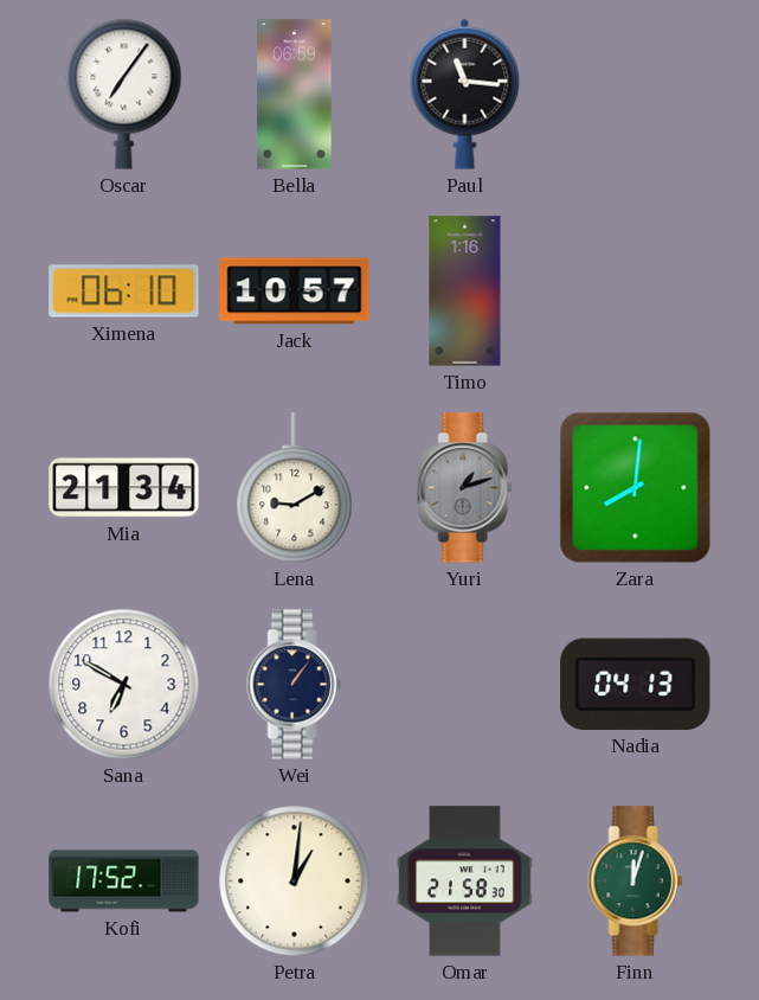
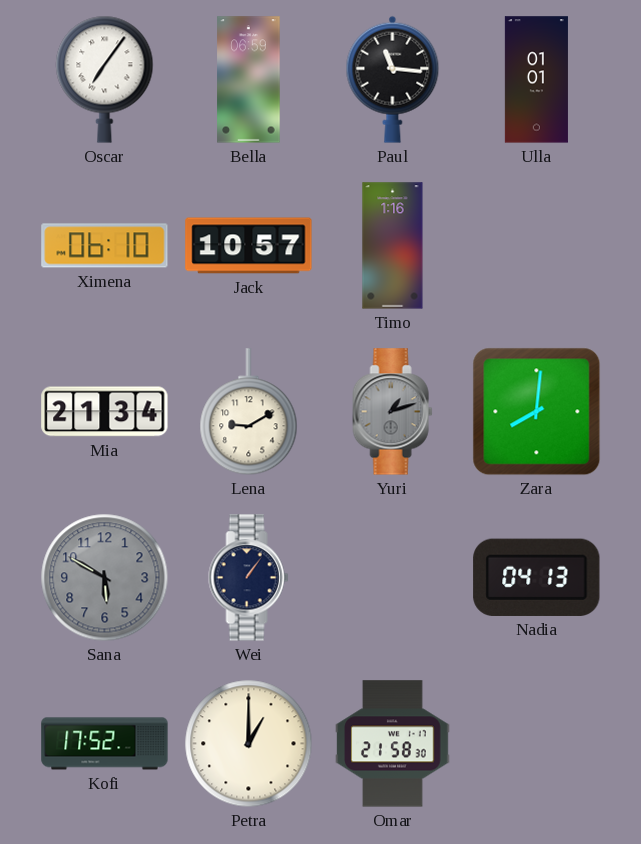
Ulla: none -> 01:01
Sana: 6:50 -> 5:50
Sana dial: white -> grey
Petra: 1:01 -> 1:00
Finn: 12:03 -> none
